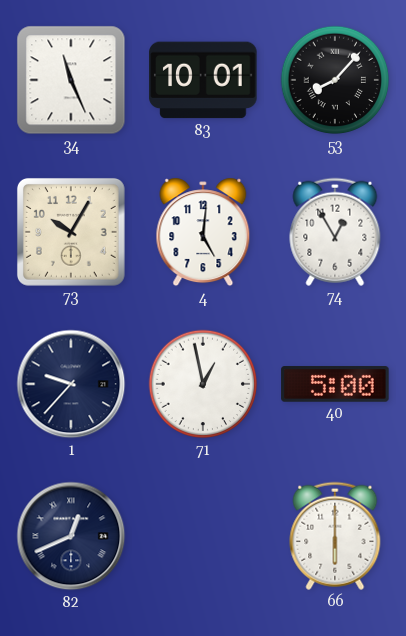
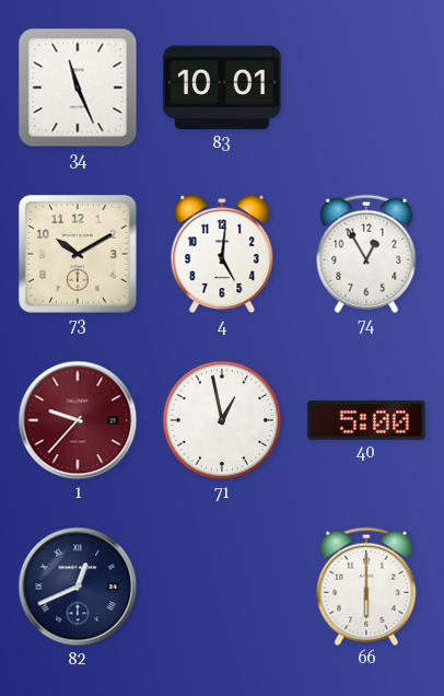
53: 8:07 -> none
73: 10:05 -> 10:10
1 dial: navy -> burgundy
